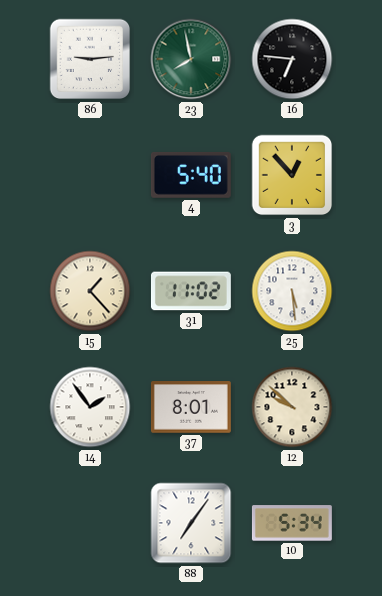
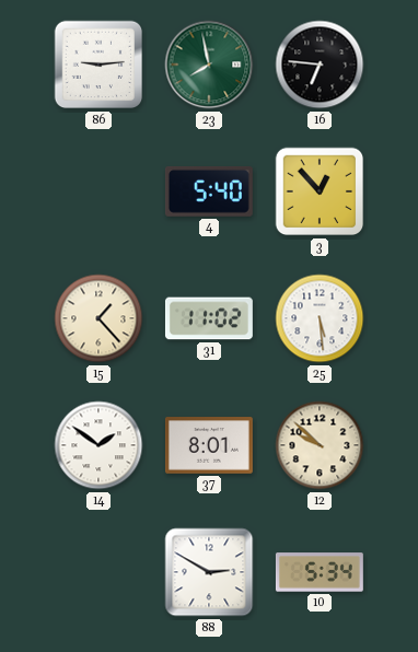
14: 1:54 -> 1:51
88: 7:06 -> 2:50
